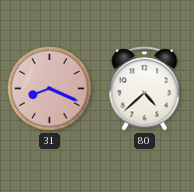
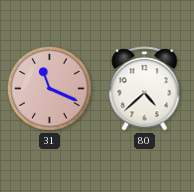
31: 8:19 -> 11:19
